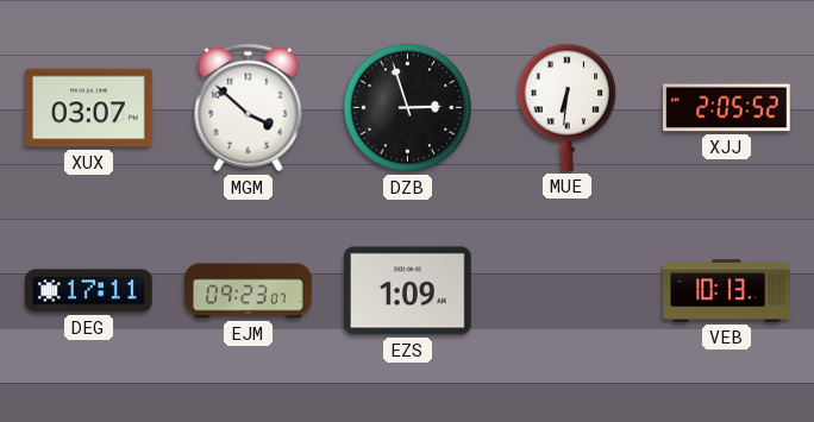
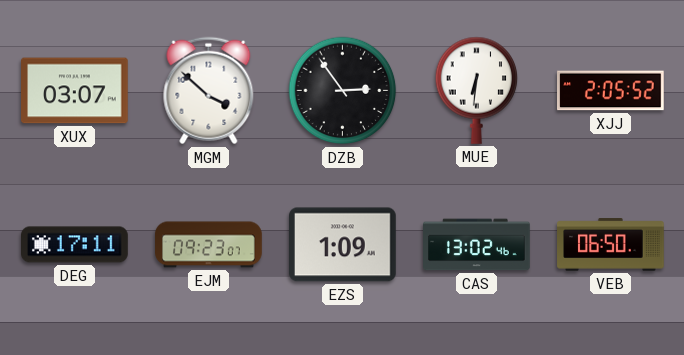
DZB: 2:57 -> 2:54
CAS: none -> 13:02
VEB: 10:13 -> 06:50
